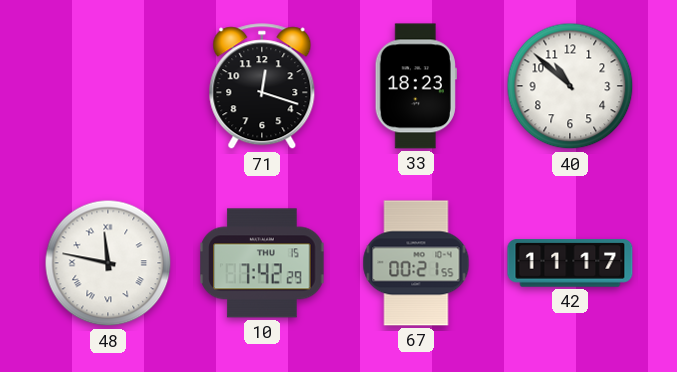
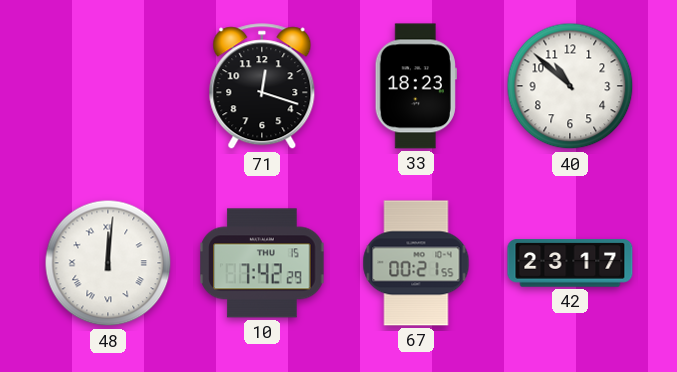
48: 11:47 -> 12:01
42: 11:17 -> 23:17
